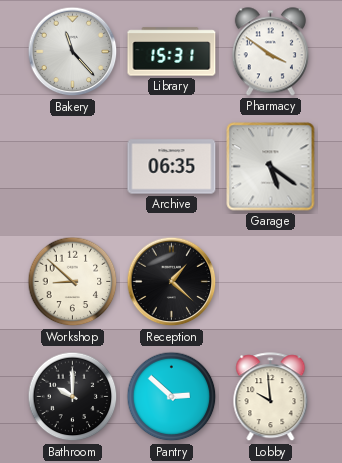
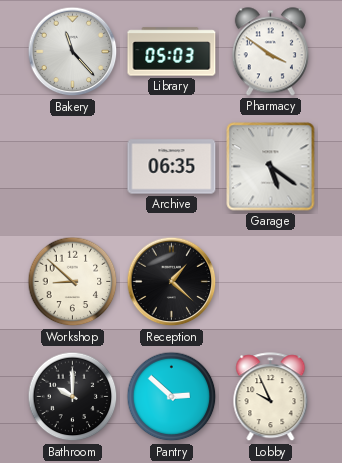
Library: 15:31 -> 05:03
Lobby: 9:59 -> 9:56
